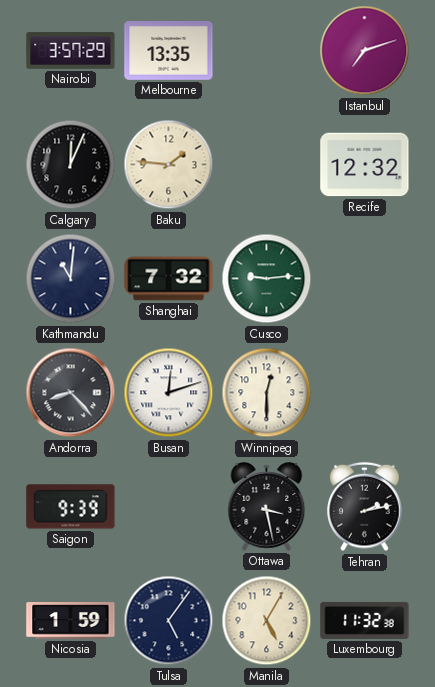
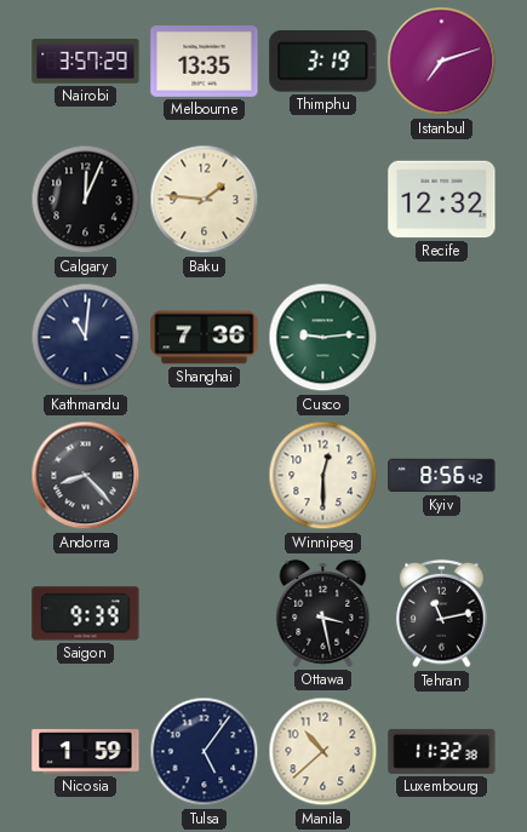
Thimphu: none -> 3:19
Shanghai: 7:32 -> 7:36
Busan: 12:12 -> none
Kyiv: none -> 8:56
Tehran: 2:13 -> 11:13
Manila: 5:05 -> 10:38
